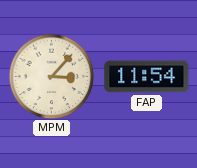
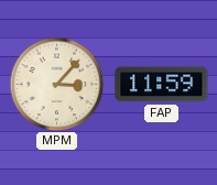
FAP: 11:54 -> 11:59
